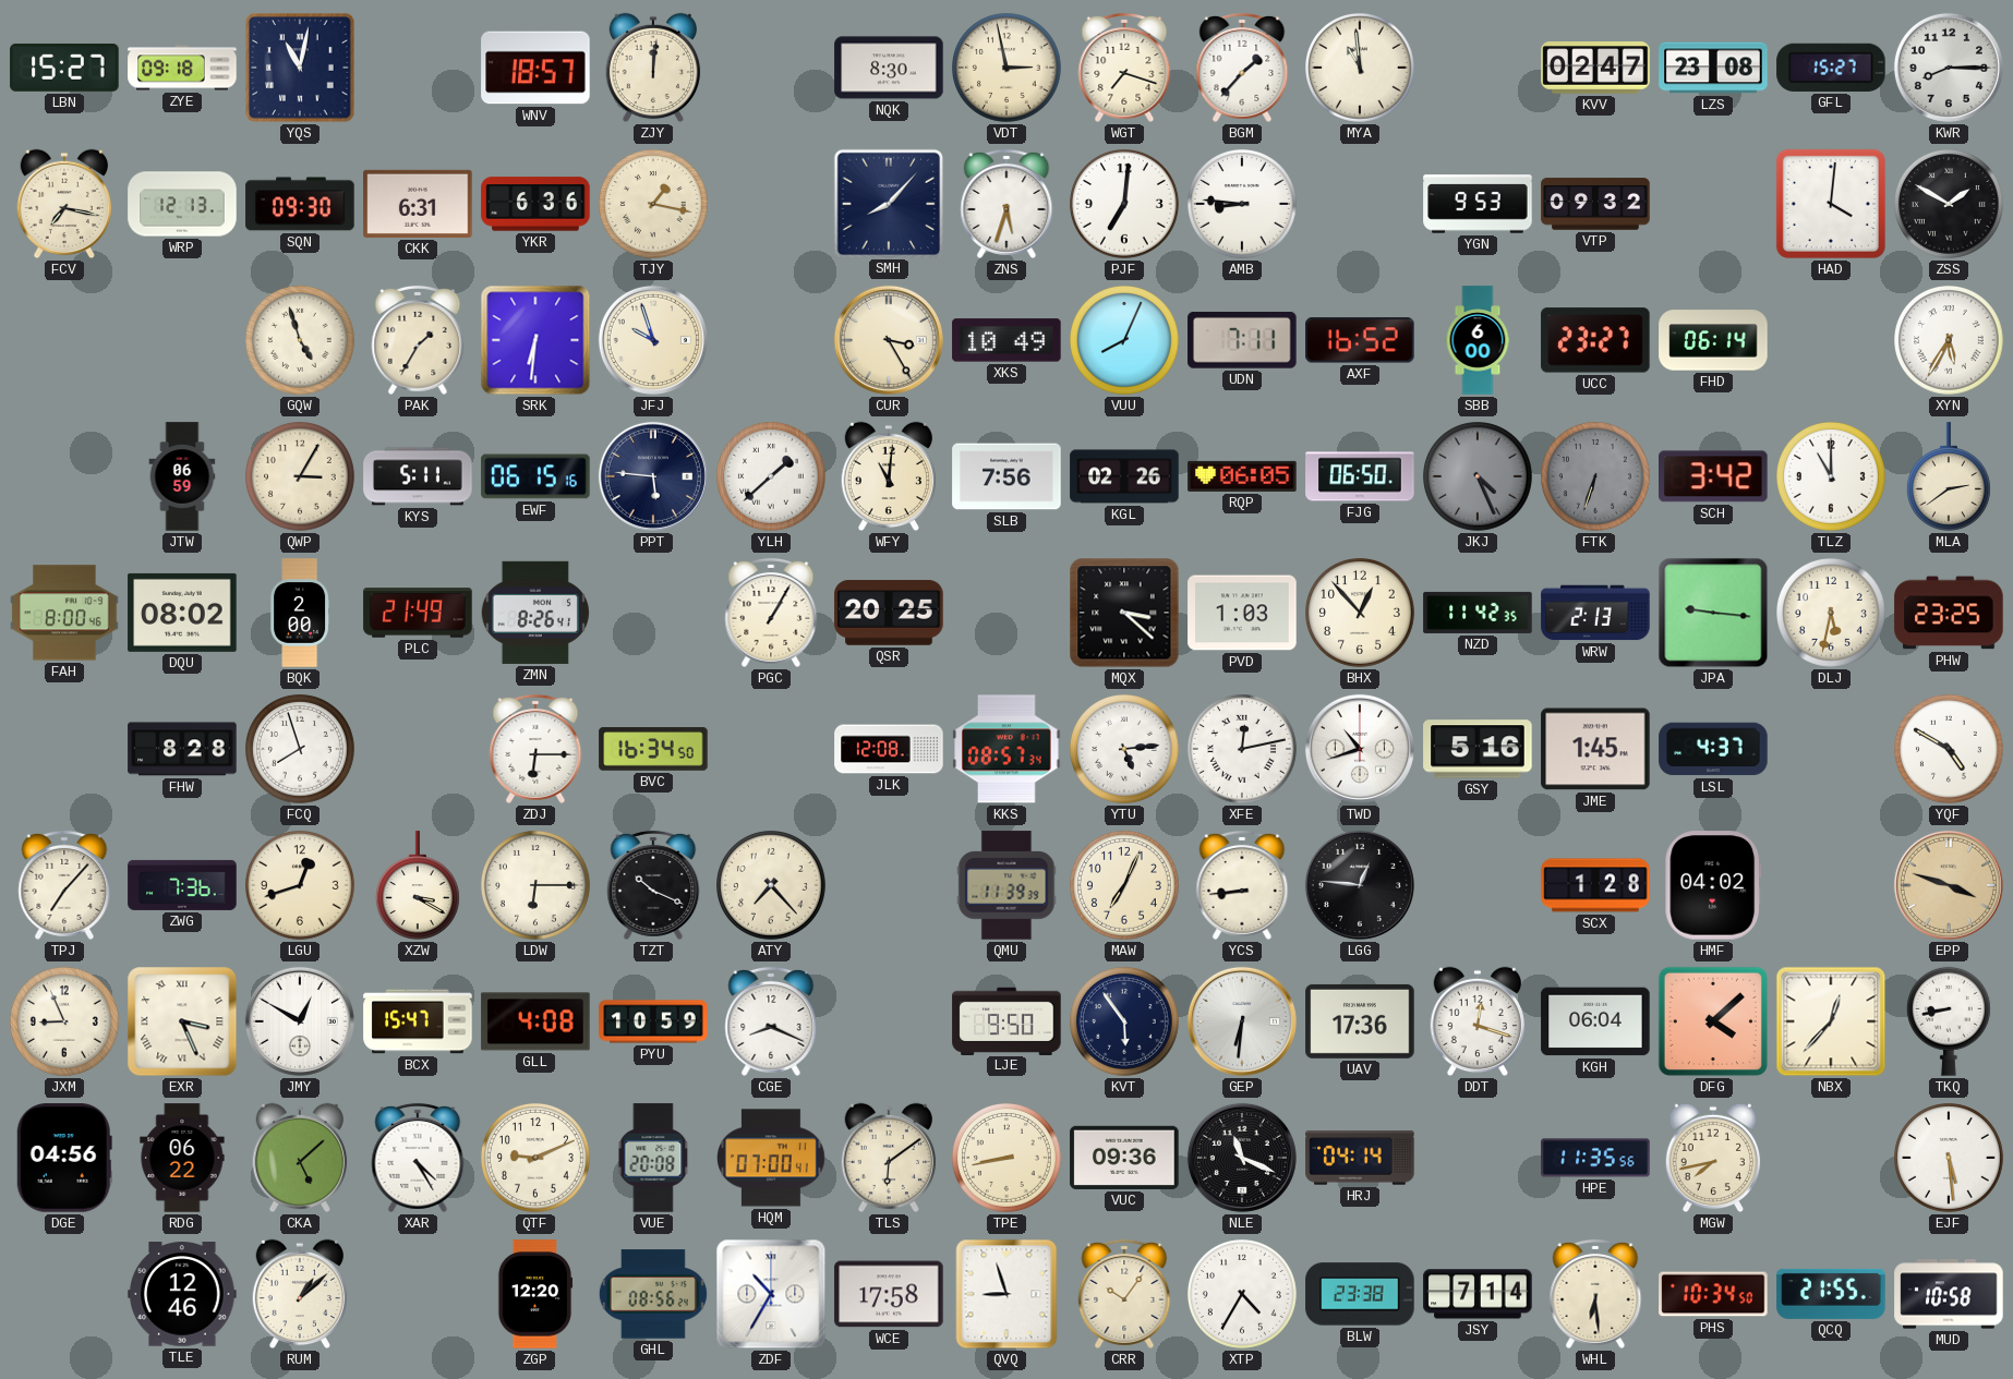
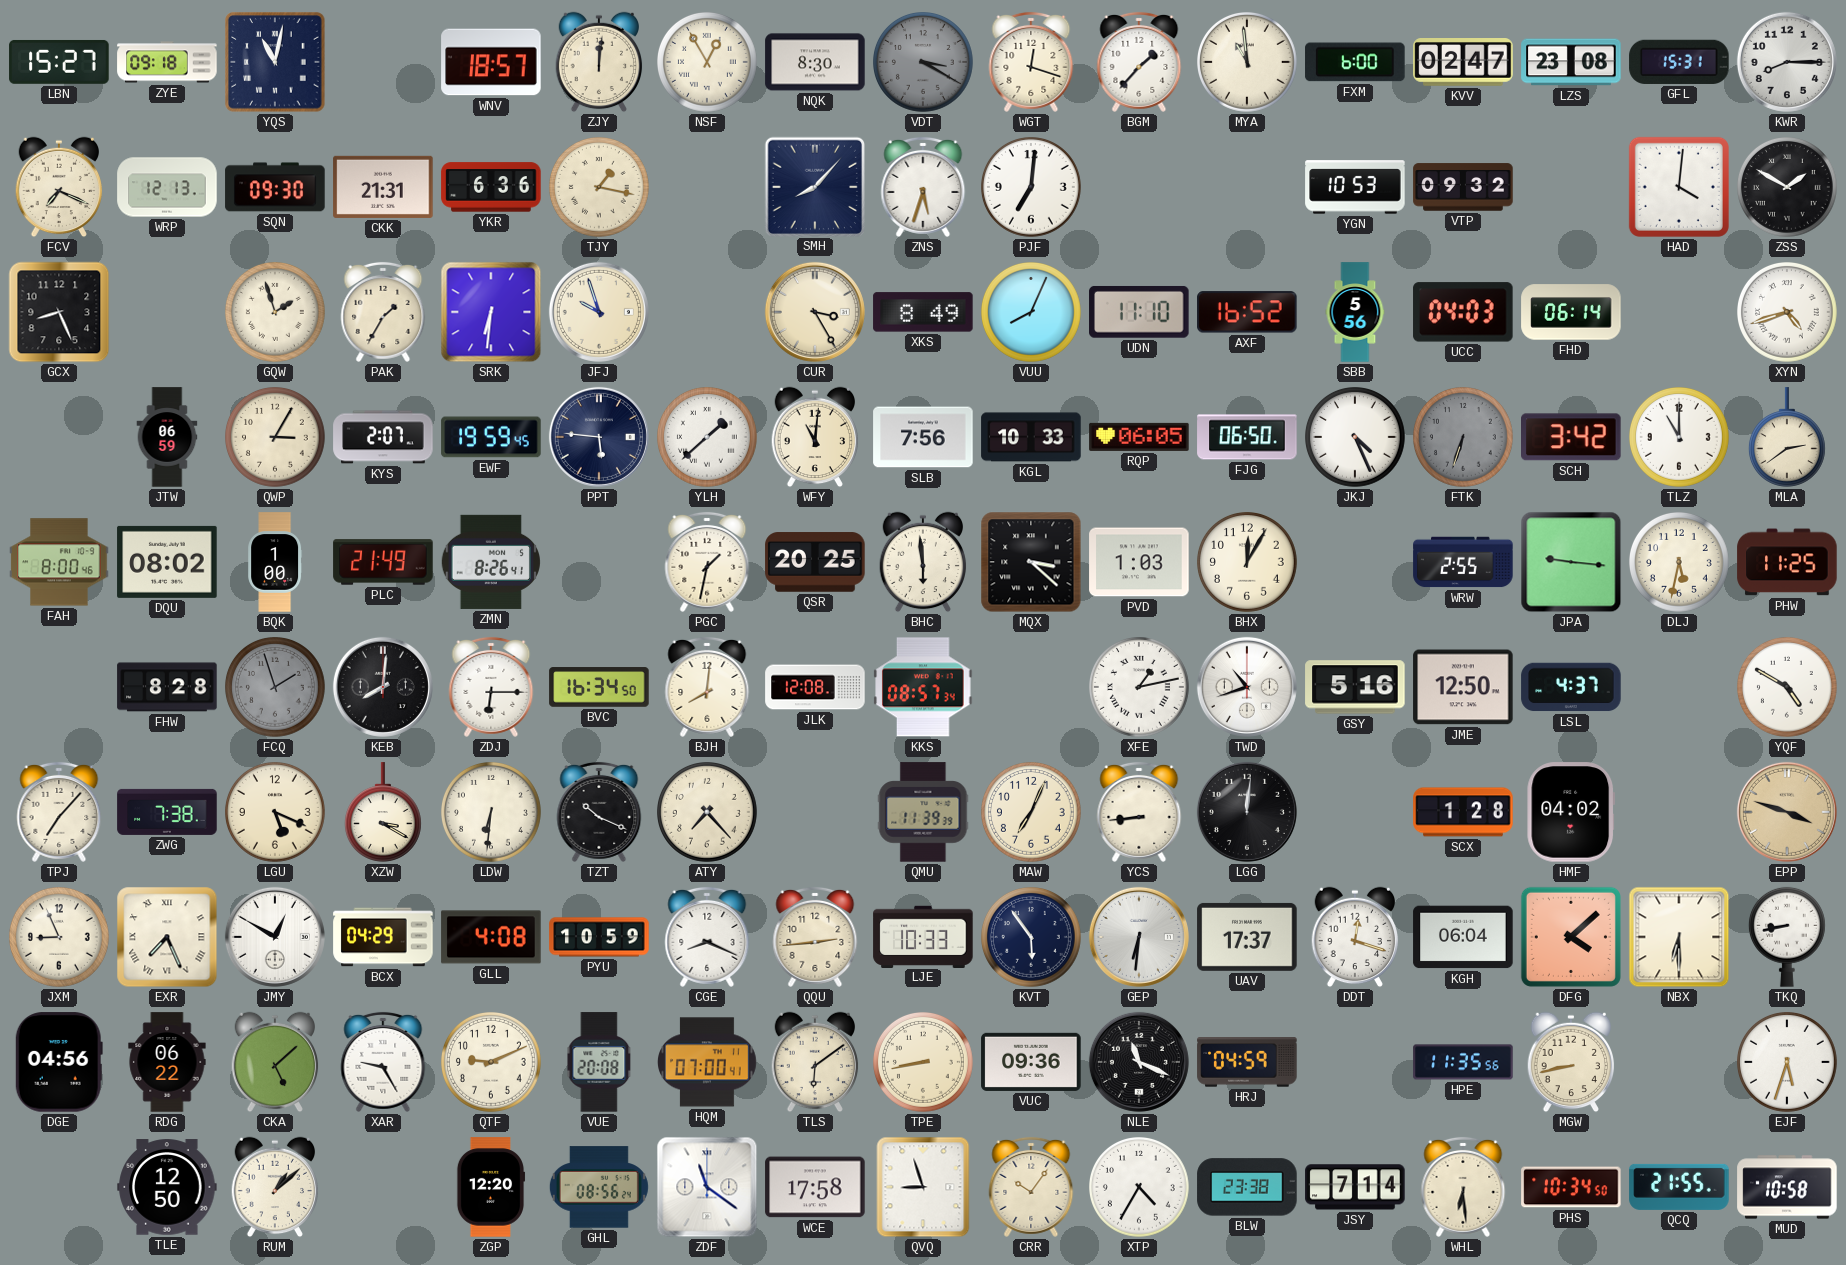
NSF: none -> 12:55
VDT: 2:58 -> 3:20
VDT dial: cream -> grey
WGT: 7:18 -> 12:18
FXM: none -> 6:00
GFL: 15:27 -> 15:31
FCV: 7:17 -> 7:19
CKK: 6:31 -> 21:31
AMB: 8:46 -> none
YGN: 9:53 -> 10:53
GCX: none -> 8:26
GQW: 4:57 -> 1:57
XKS: 10:49 -> 8:49
UDN: 7:11 -> 11:10
SBB: 6:00 -> 5:56
UCC: 23:27 -> 04:03
XYN: 5:35 -> 4:42
KYS: 5:11 -> 2:07
EWF: 06:15 -> 19:59
KGL: 02:26 -> 10:33
JKJ dial: grey -> white
BQK: 2:00 -> 1:00
PGC: 1:05 -> 1:32
BHC: none -> 5:59
BHX: 12:53 -> 12:05
NZD: 11:42 -> none
WRW: 2:13 -> 2:55
PHW: 23:25 -> 11:25
FCQ: 7:57 -> 1:57
FCQ dial: white -> grey
KEB: none -> 8:01
BJH: none -> 8:01
YTU: 5:14 -> none
XFE: 12:13 -> 1:13
JME: 1:45 -> 12:50
ZWG: 7:36 -> 7:38
LGU: 12:42 -> 5:19
LDW: 6:15 -> 6:31
LGG: 12:46 -> 12:01
EXR: 3:26 -> 7:26
BCX: 15:47 -> 04:29
QQU: none -> 2:44
LJE: 9:50 -> 10:33
UAV: 17:36 -> 17:37
NBX: 12:37 -> 6:30
XAR: 4:25 -> 9:25
HRJ: 04:14 -> 04:59
MGW: 7:43 -> 8:43
EJF: 5:29 -> 5:33
TLE: 12:46 -> 12:50
ZDF: 10:35 -> 11:21
